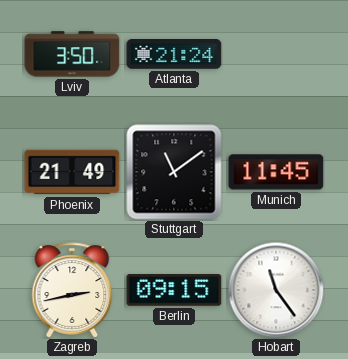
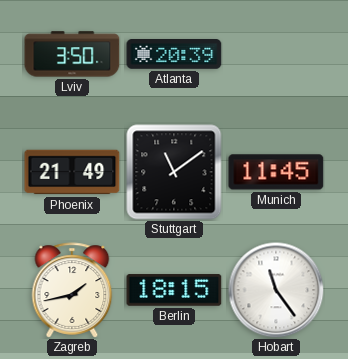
Atlanta: 21:24 -> 20:39
Zagreb: 2:43 -> 1:43
Berlin: 09:15 -> 18:15
